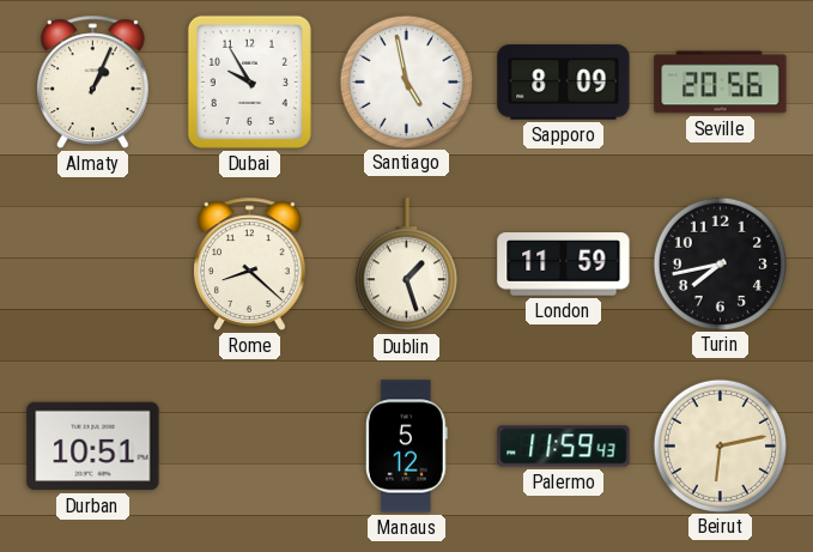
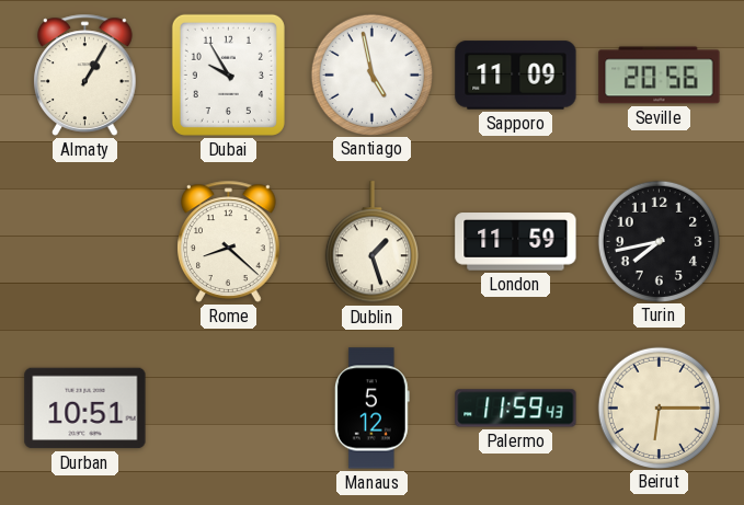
Almaty: 1:04 -> 1:05
Sapporo: 8:09 -> 11:09
Beirut: 6:13 -> 6:15
